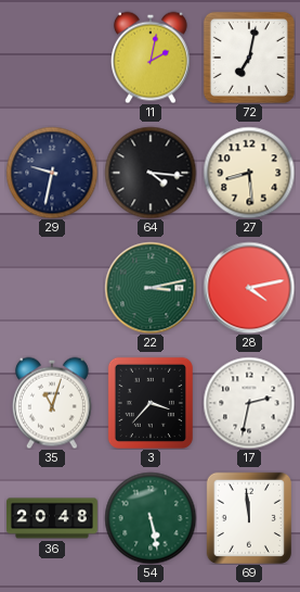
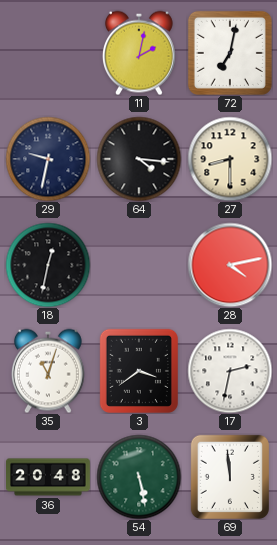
27: 8:29 -> 8:30
18: none -> 12:32
22: 3:13 -> none
3: 3:37 -> 3:39
